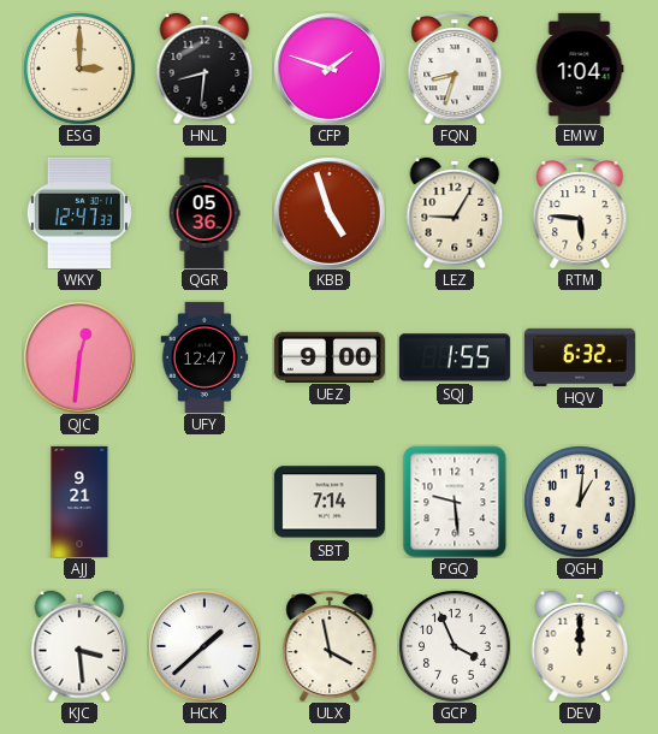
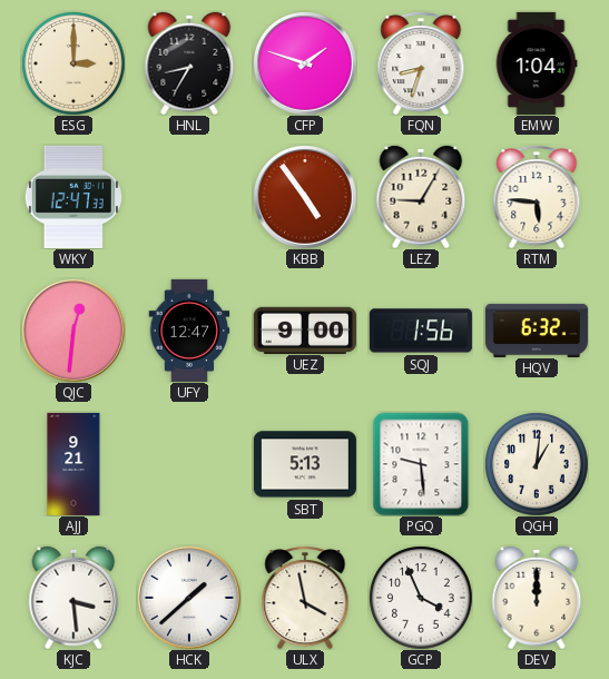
HNL: 8:31 -> 8:35
QGR: 05:36 -> none
KBB: 4:57 -> 4:54
SQJ: 1:55 -> 1:56
SBT: 7:14 -> 5:13
